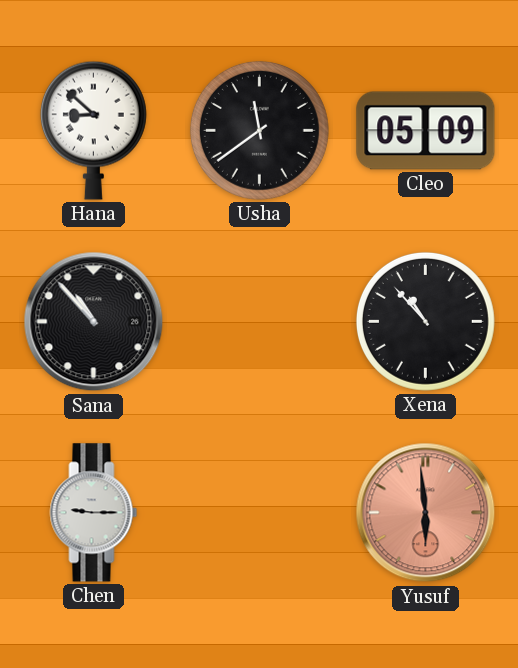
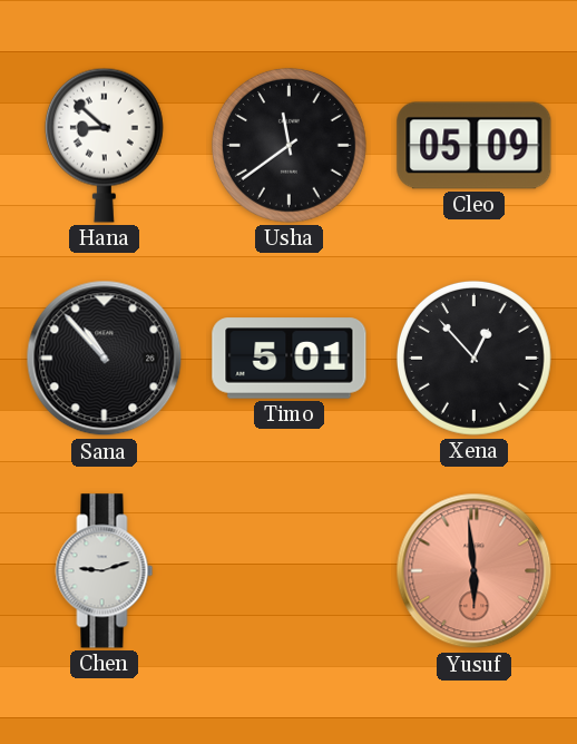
Timo: none -> 5:01
Xena: 10:53 -> 12:53
Chen: 9:15 -> 9:12
